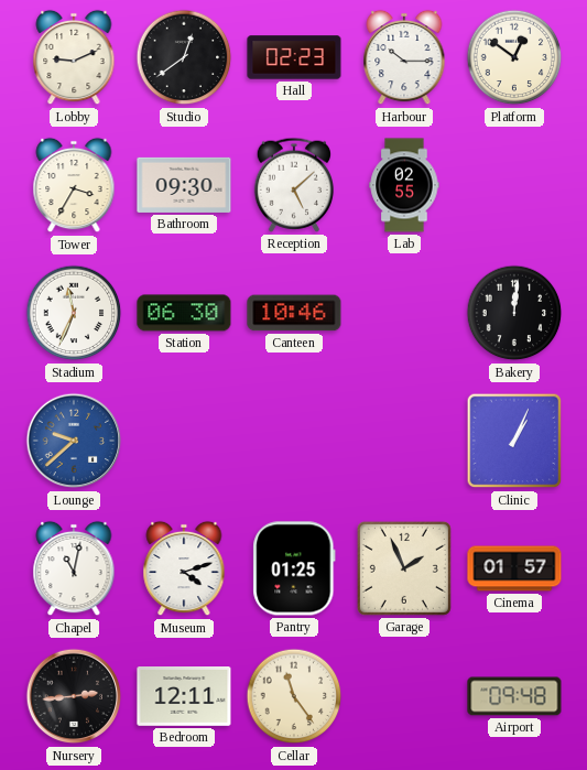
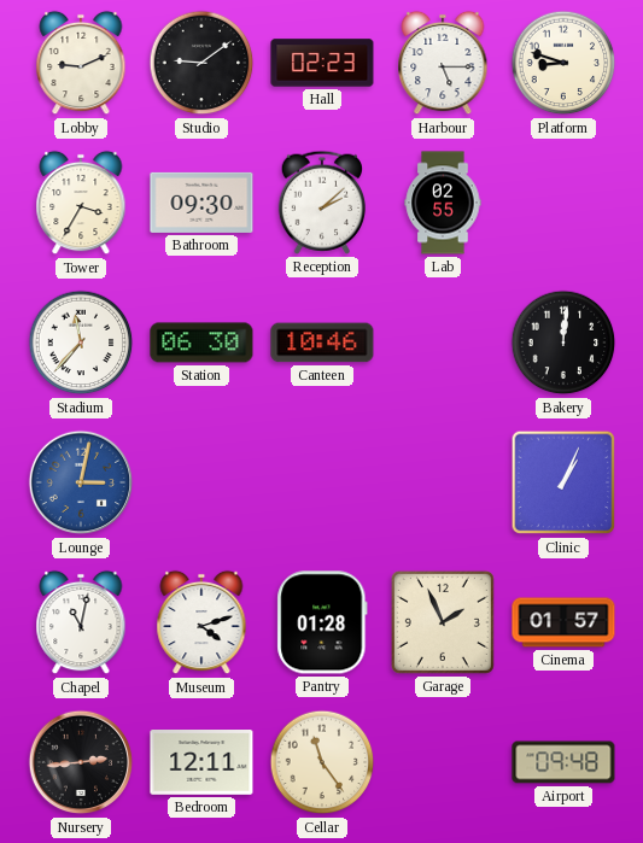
Studio: 12:39 -> 9:09
Harbour: 10:15 -> 5:15
Platform: 12:51 -> 8:48
Reception: 5:08 -> 2:08
Stadium: 11:34 -> 11:37
Lounge: 9:38 -> 3:02
Pantry: 01:25 -> 01:28
